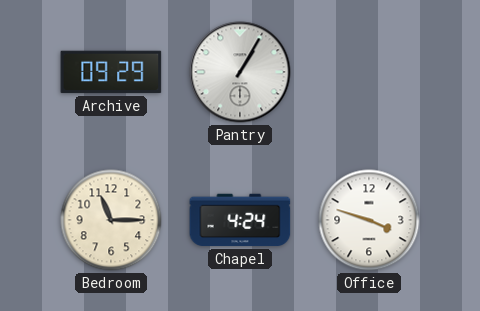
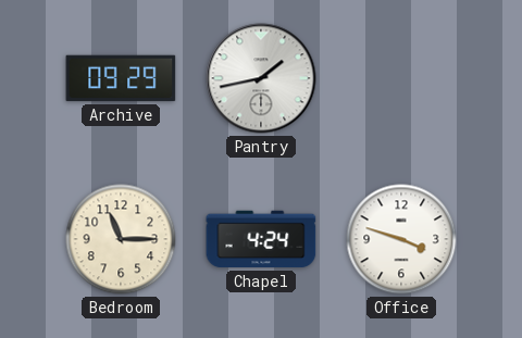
Pantry: 1:05 -> 1:43
